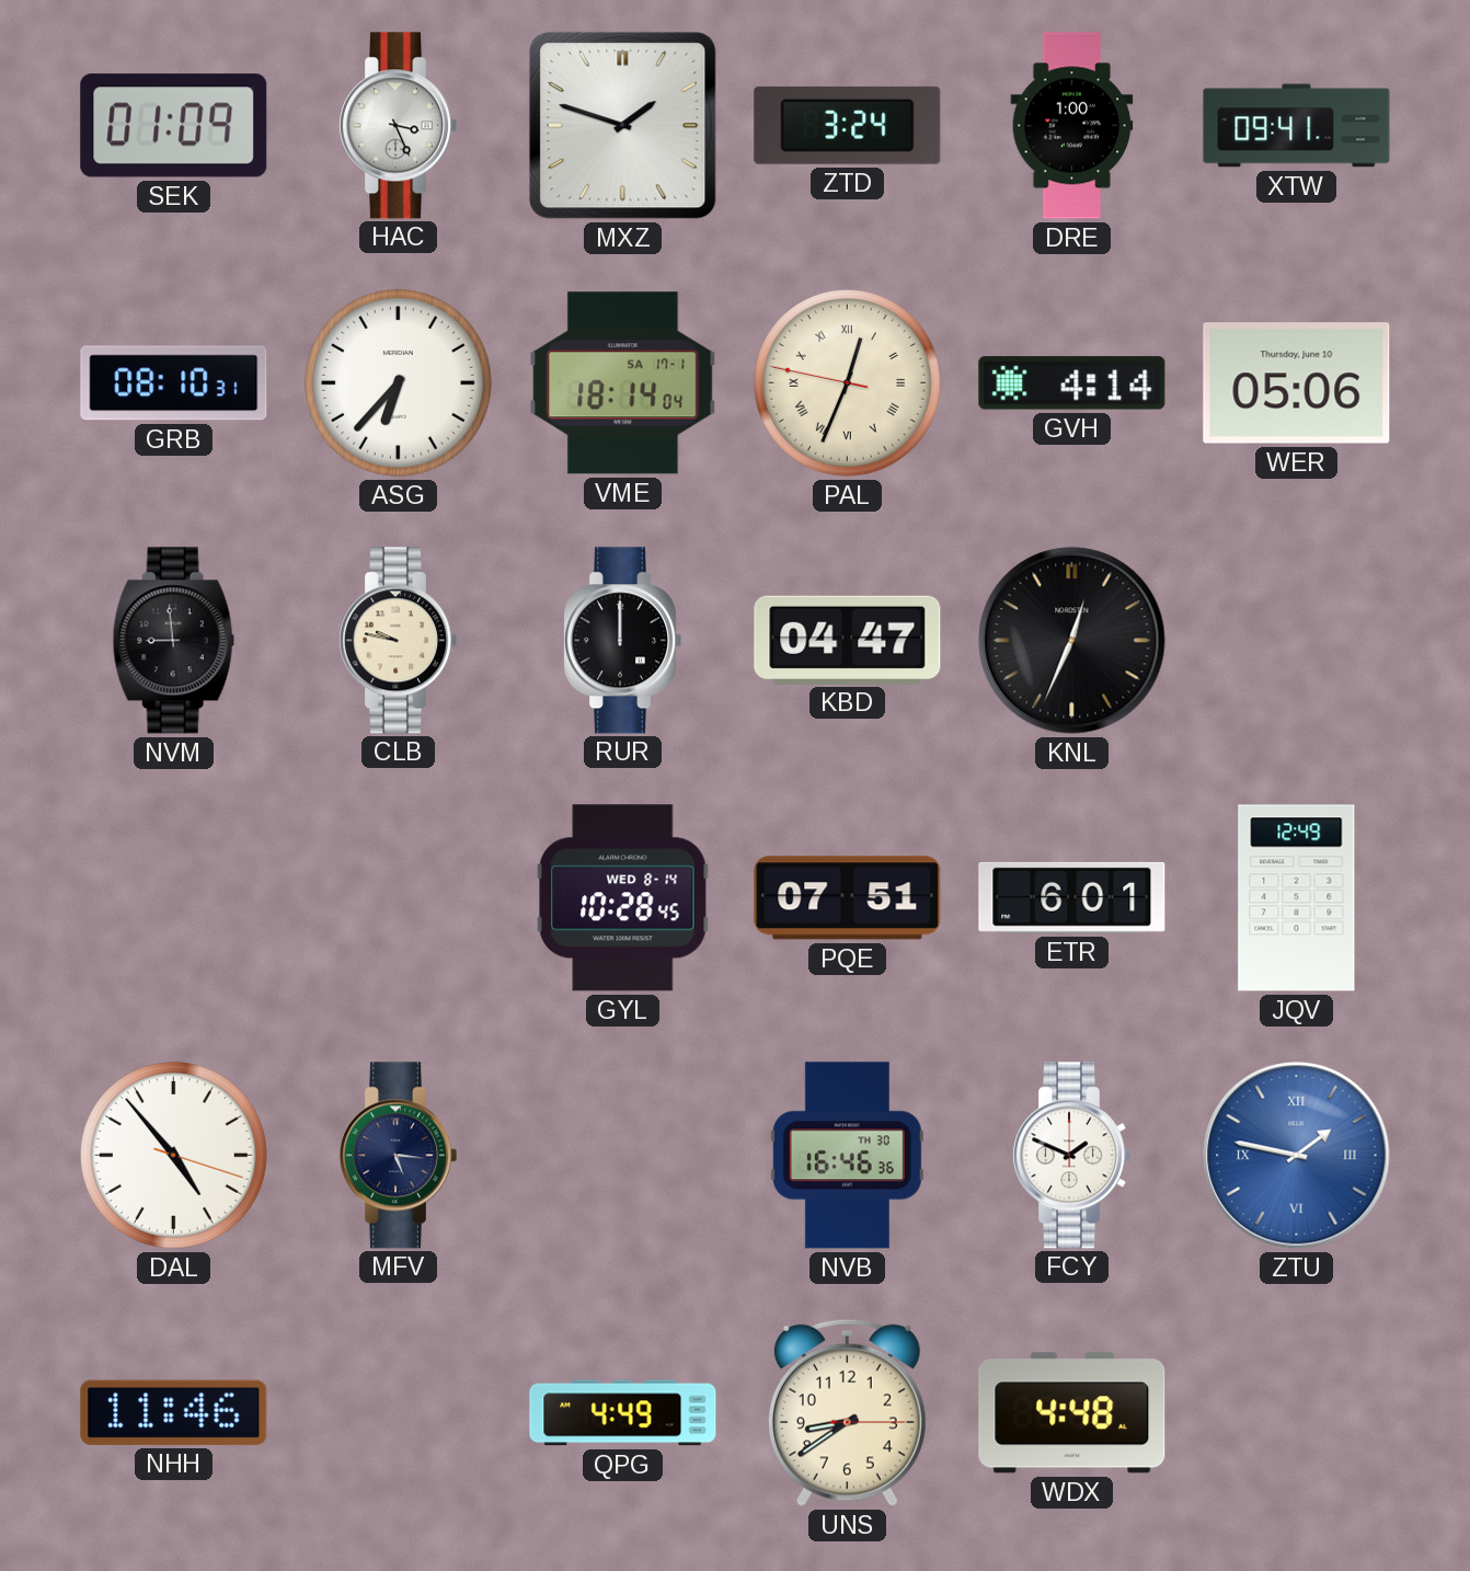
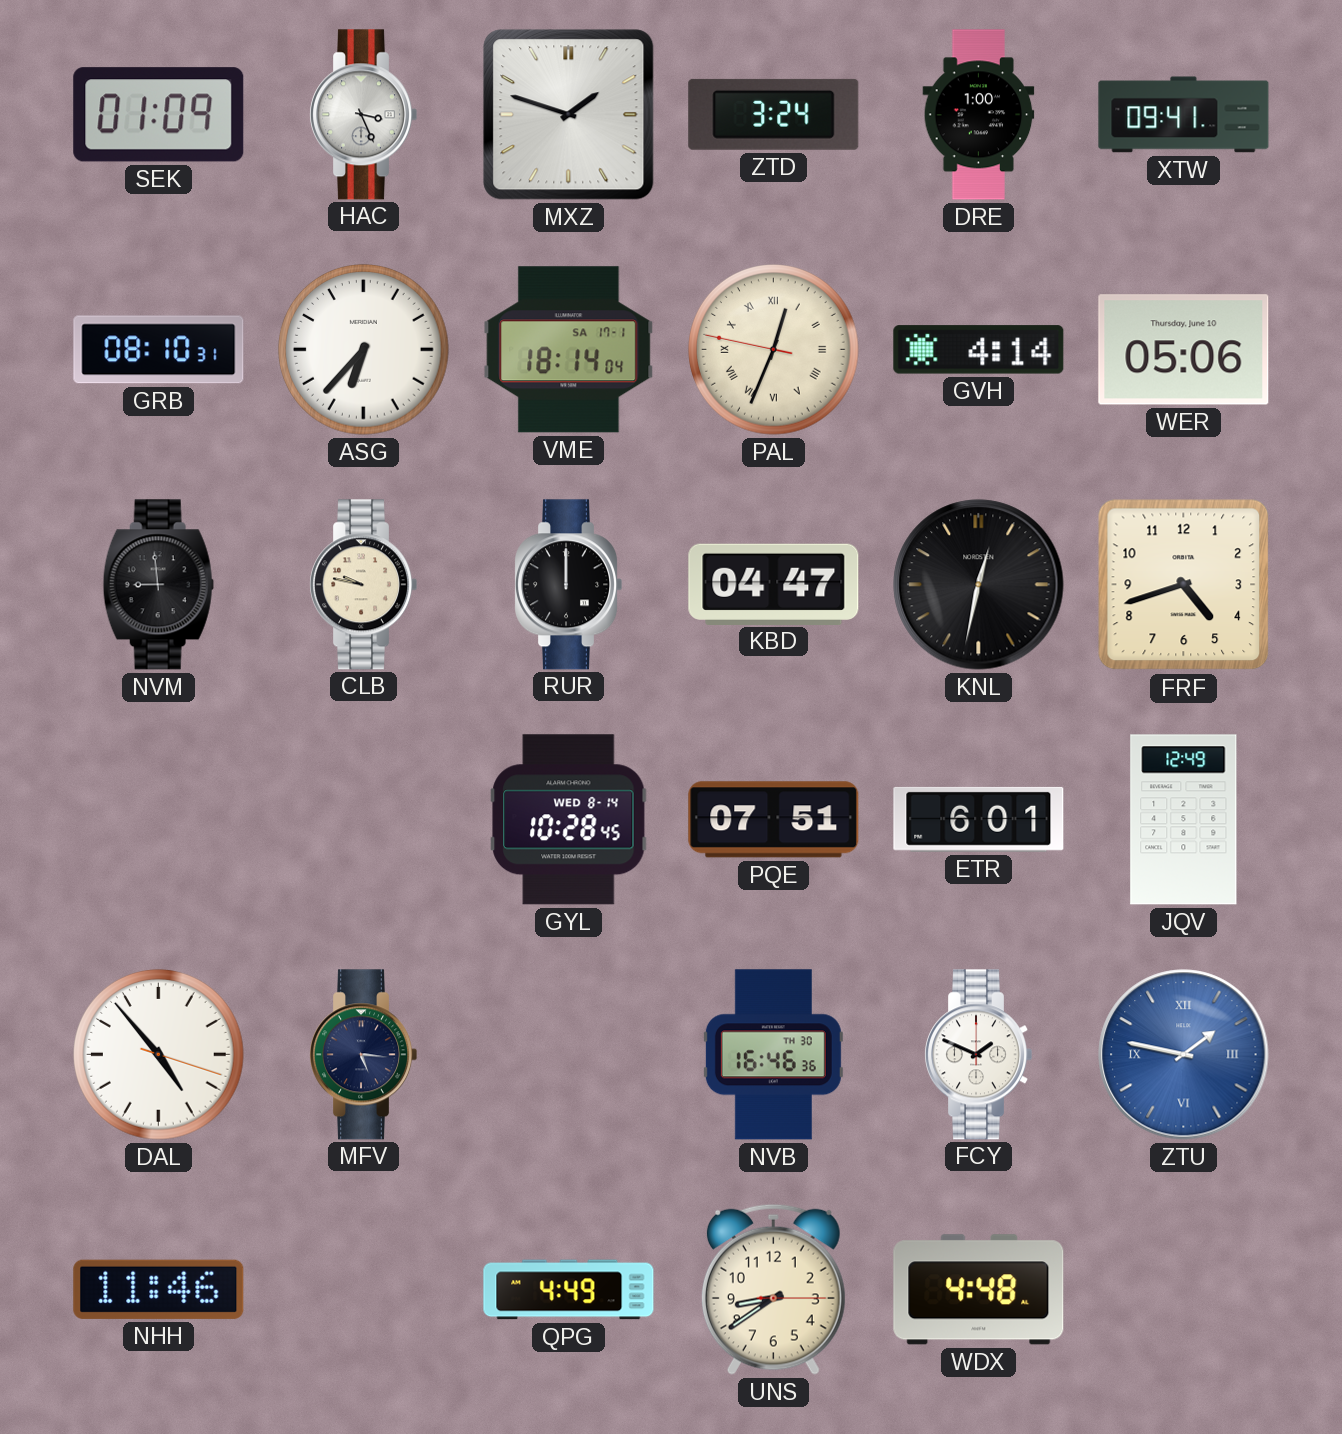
KNL: 12:34 -> 12:32
FRF: none -> 4:42
